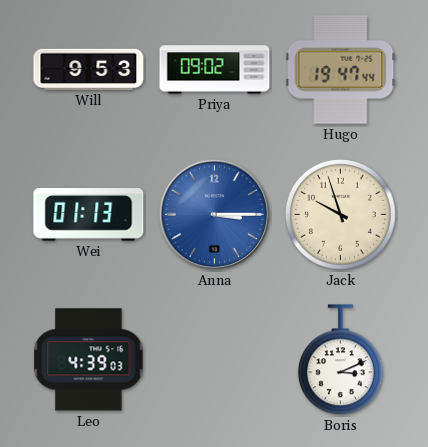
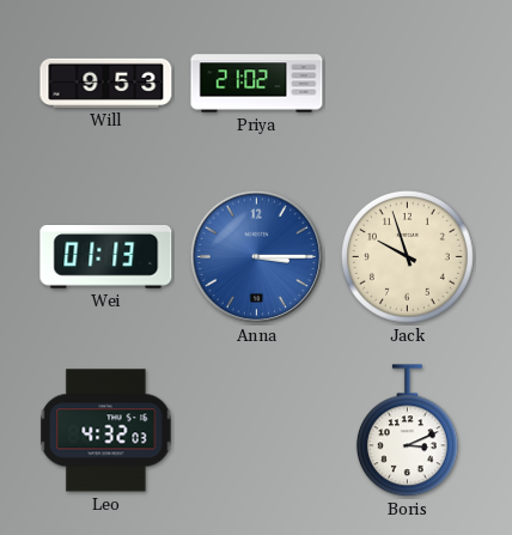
Priya: 09:02 -> 21:02
Hugo: 19:47 -> none
Leo: 4:39 -> 4:32
